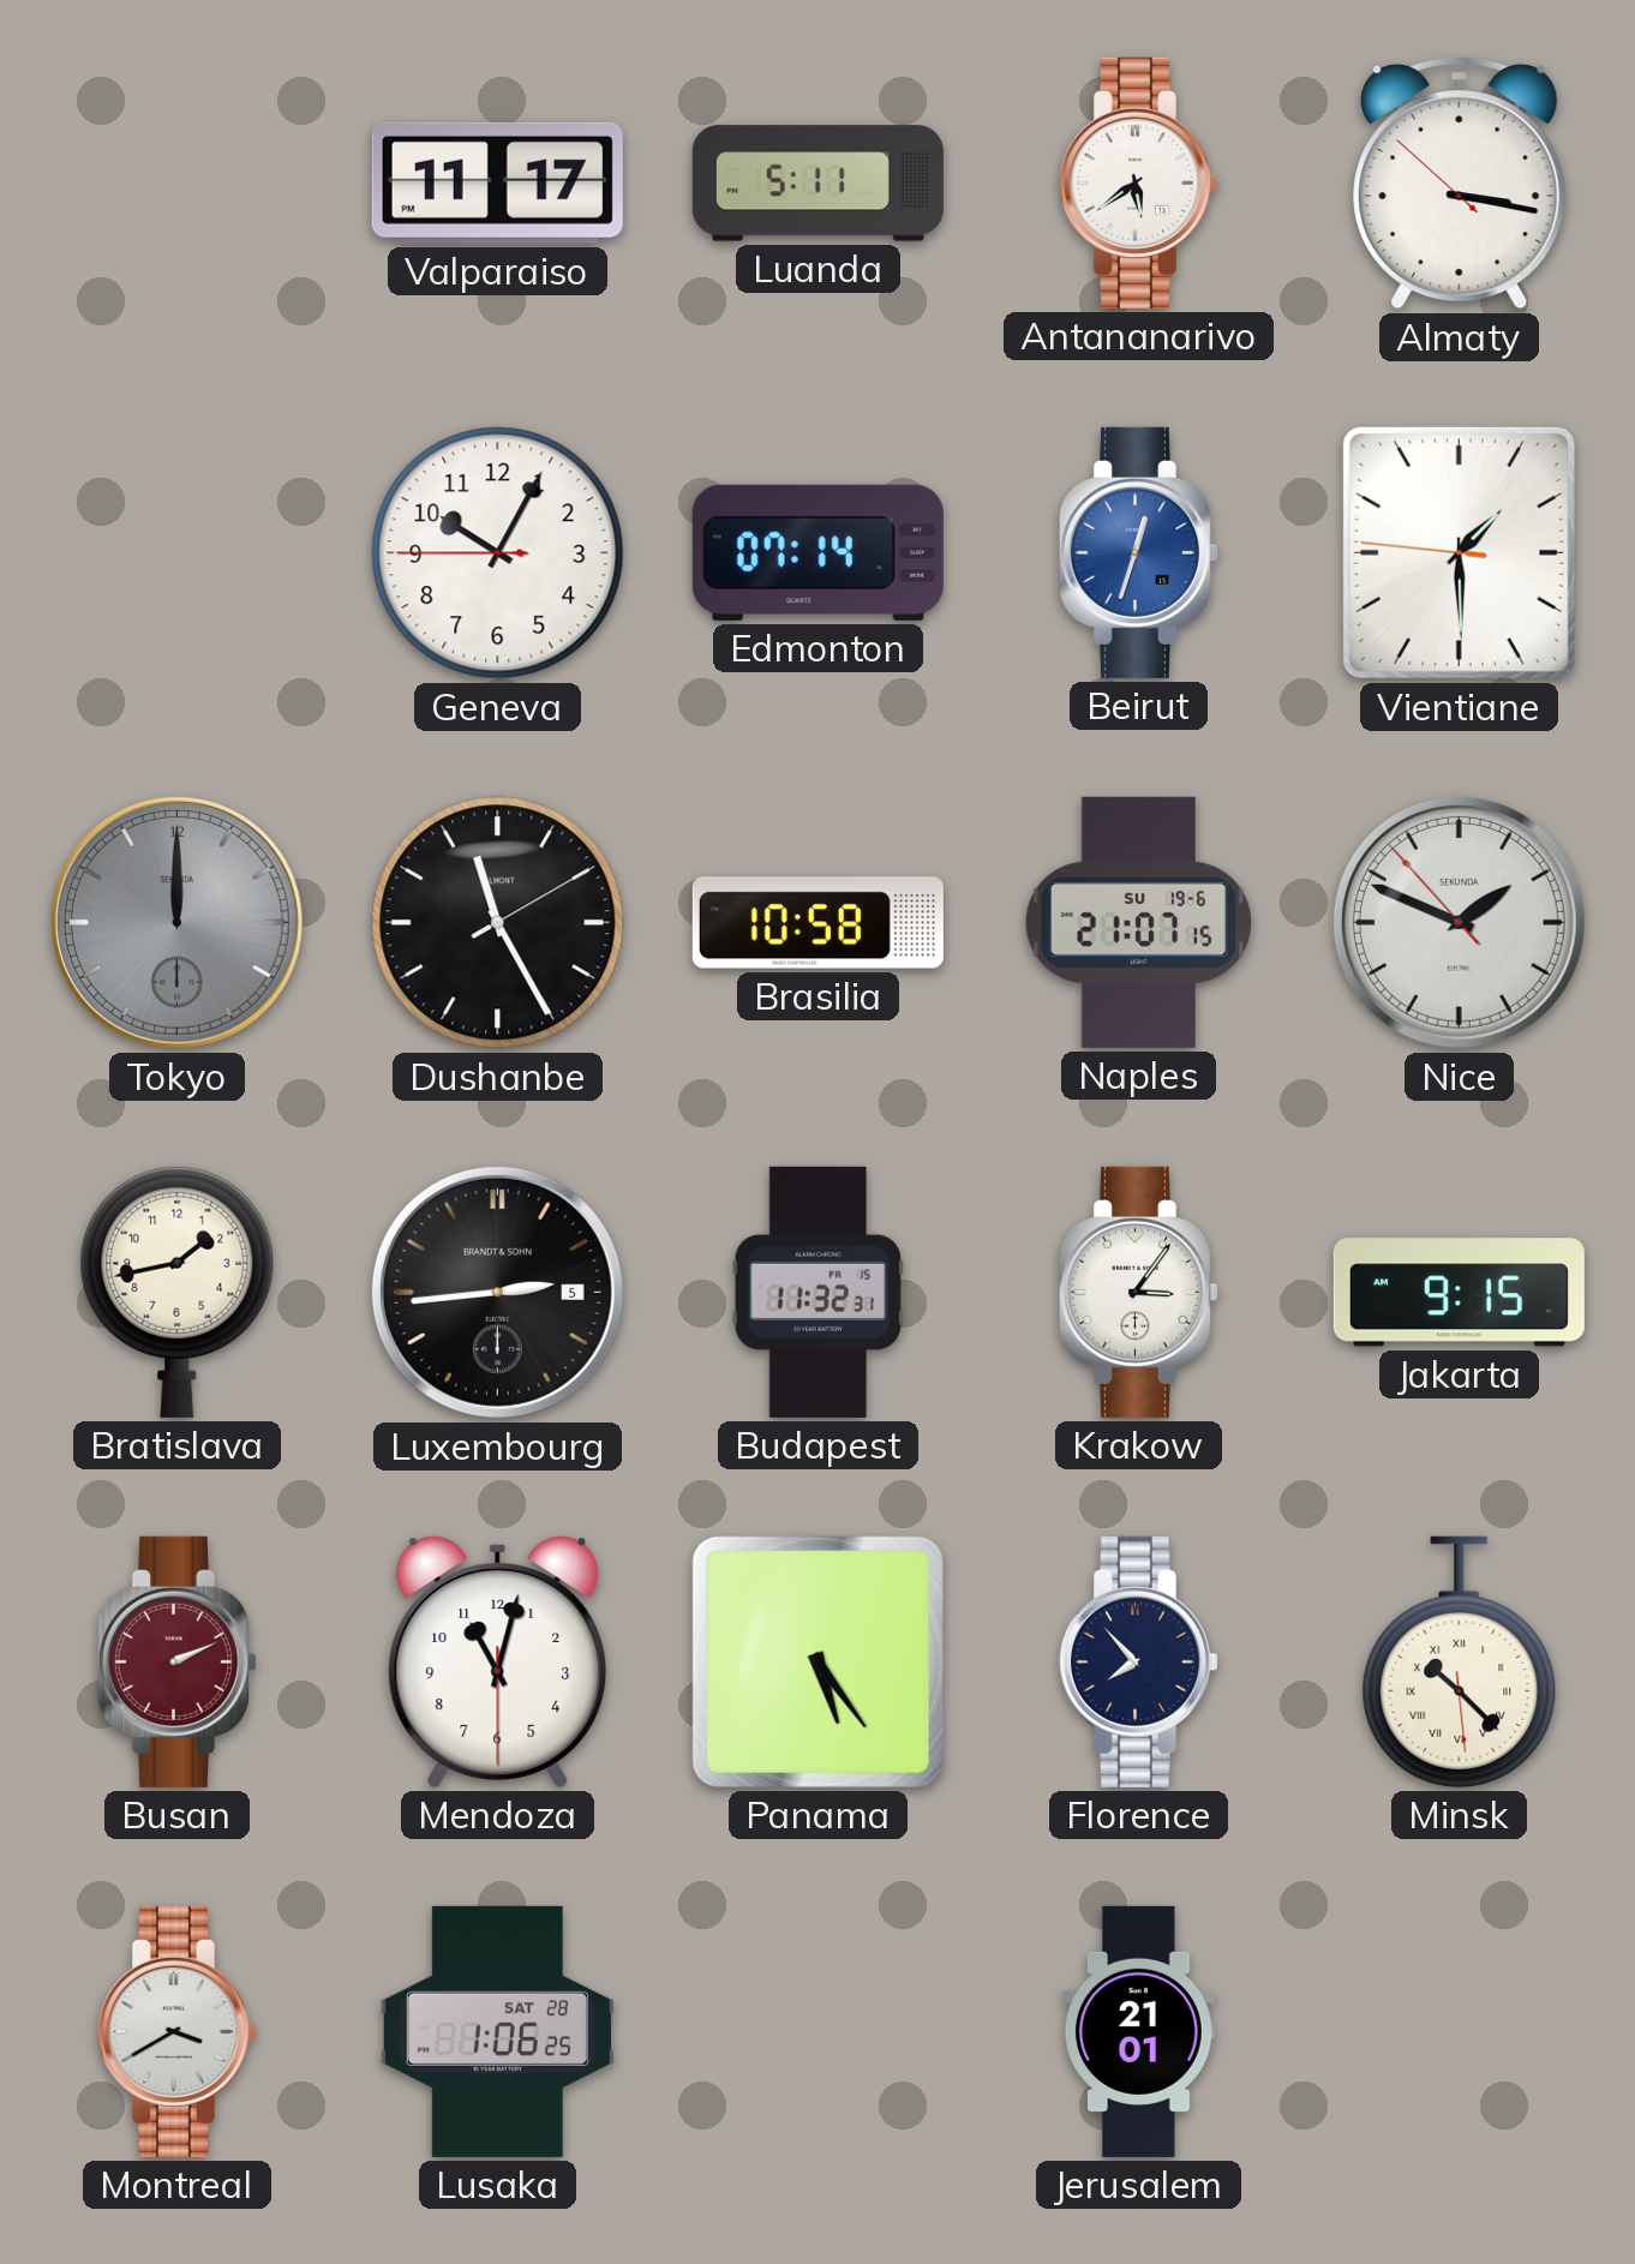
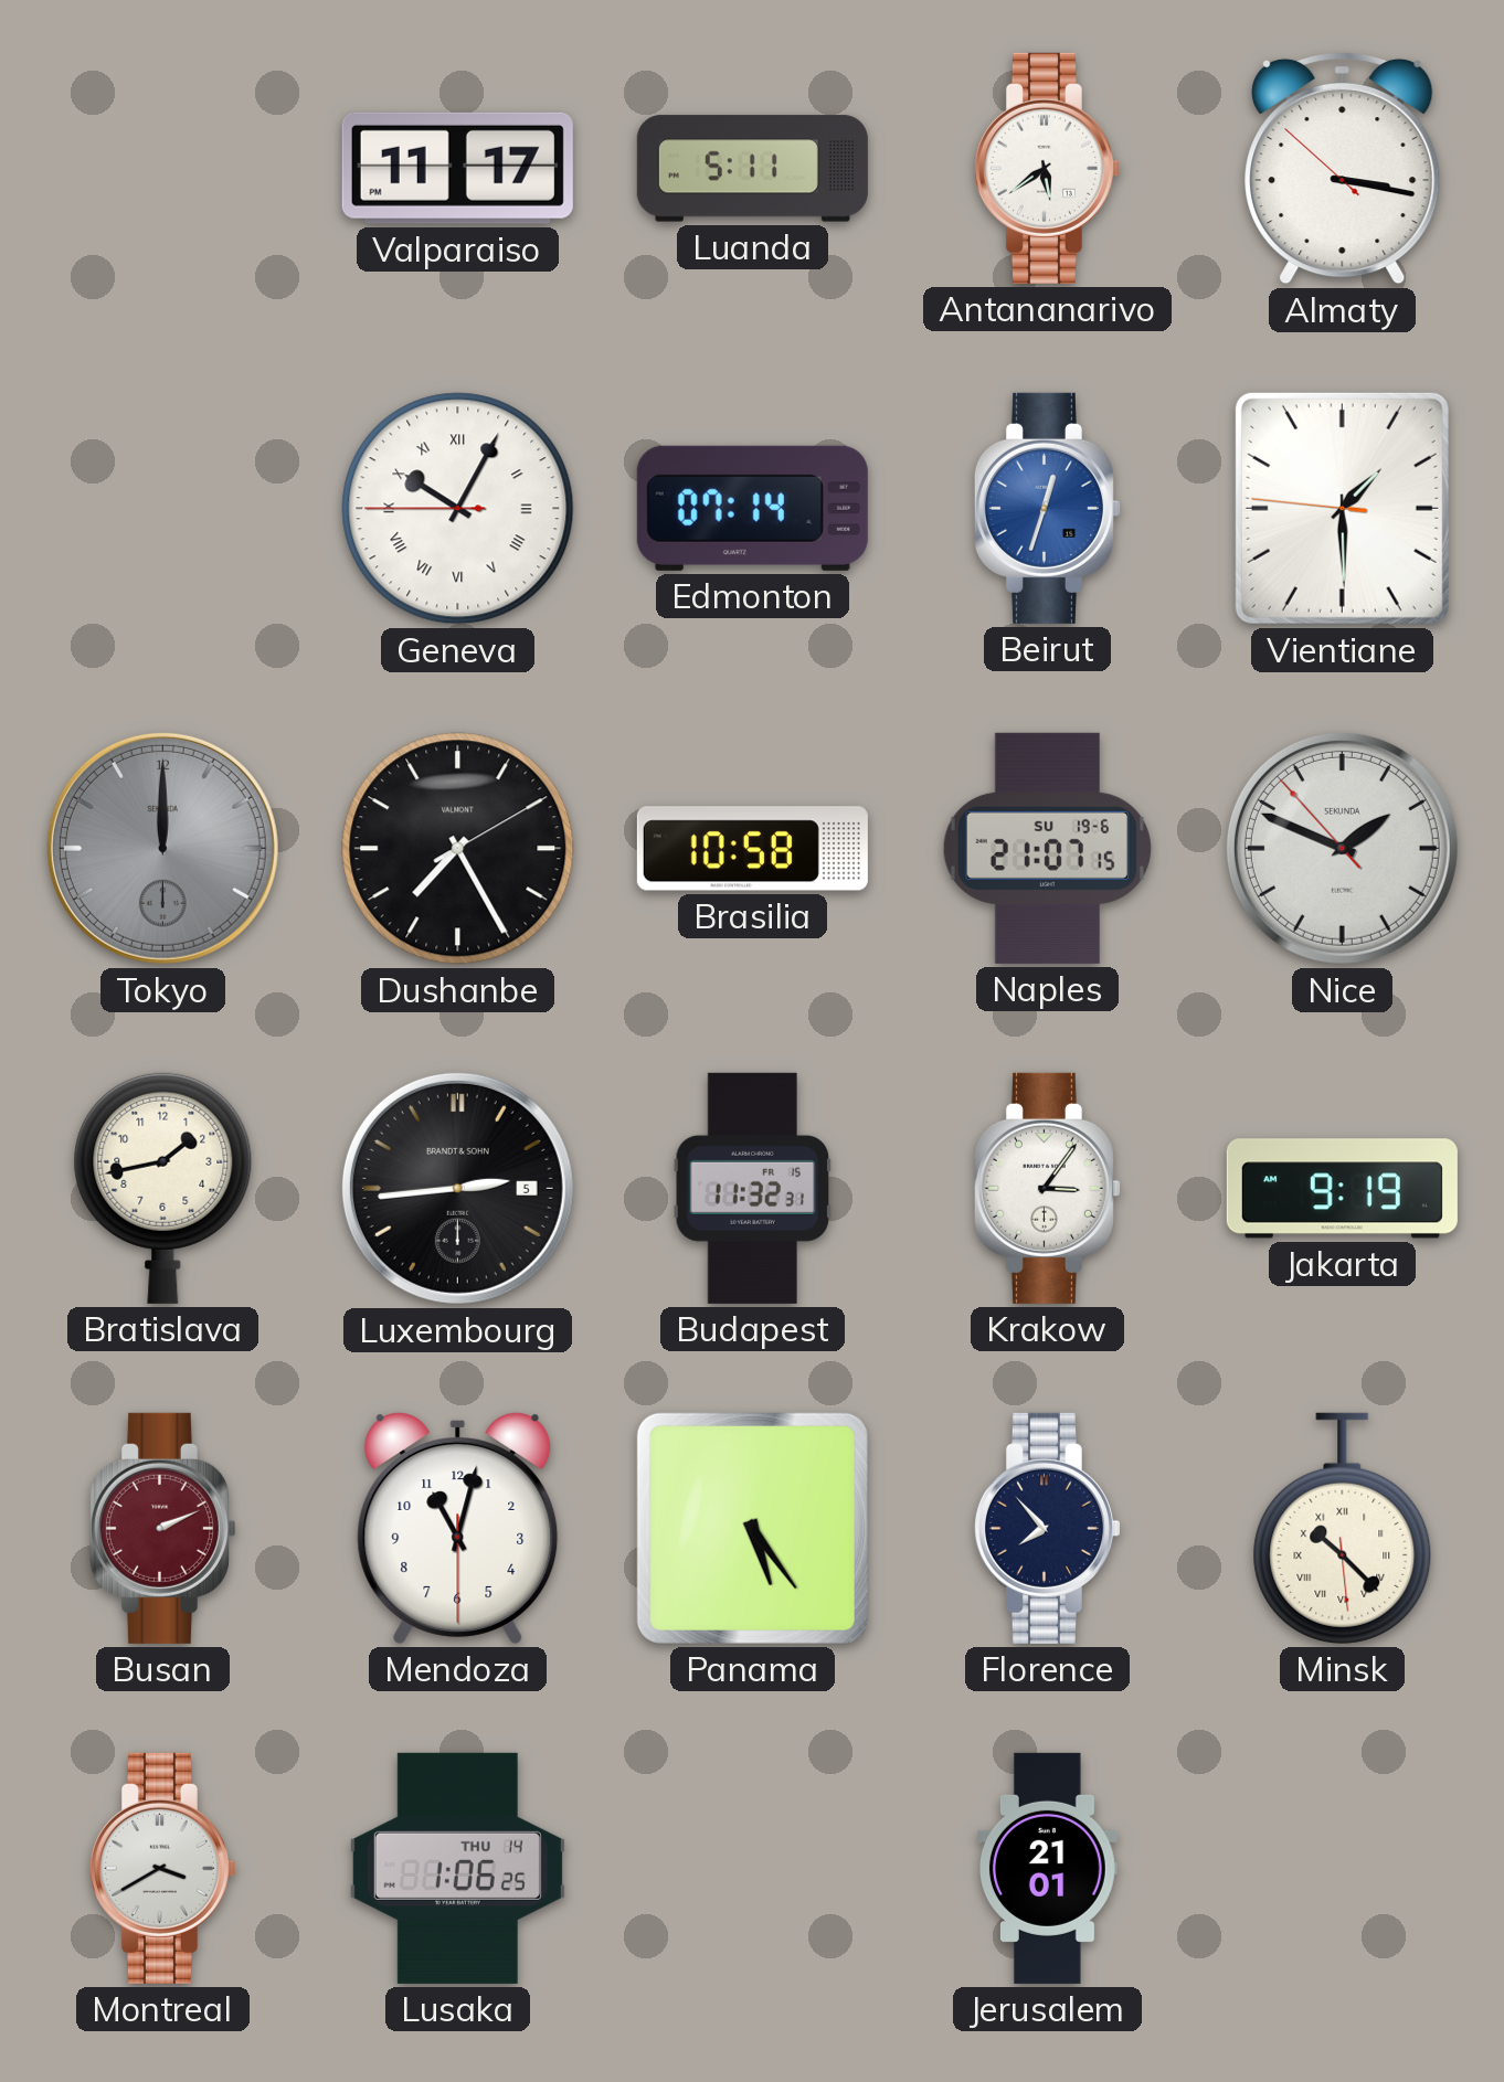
Geneva numerals: Arabic -> Roman
Dushanbe: 11:25 -> 7:25
Jakarta: 9:15 -> 9:19
Lusaka date: SAT 28 -> THU 14
